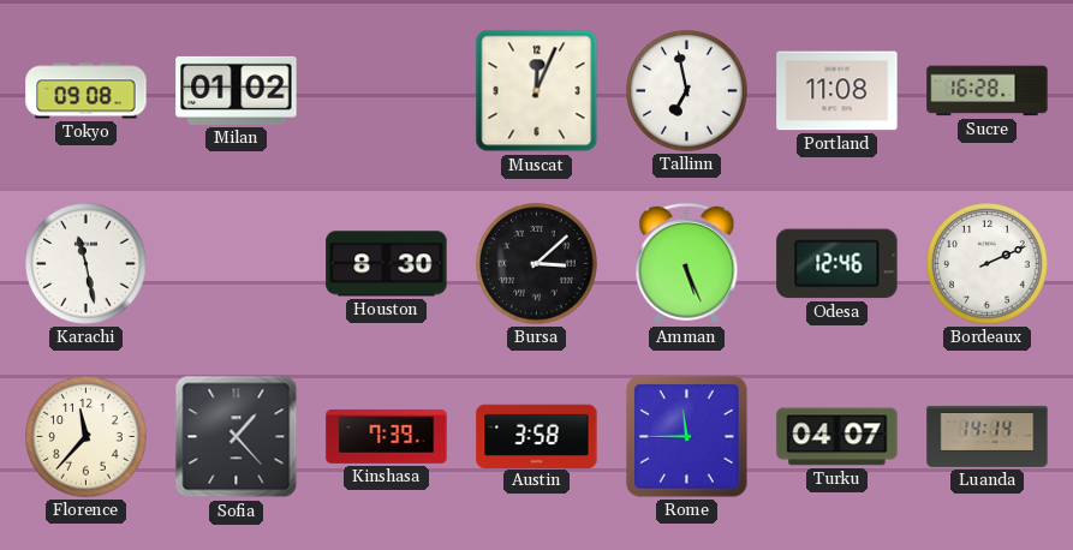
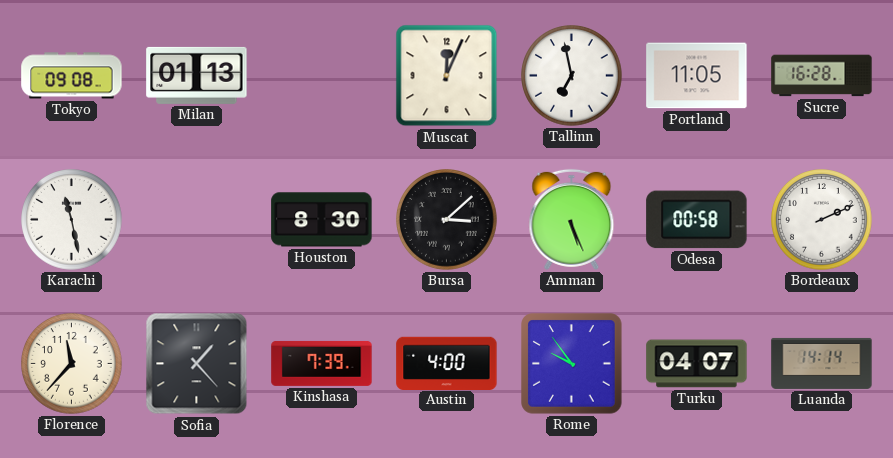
Milan: 01:02 -> 01:13
Portland: 11:08 -> 11:05
Odesa: 12:46 -> 00:58
Austin: 3:58 -> 4:00
Rome: 11:45 -> 9:54
